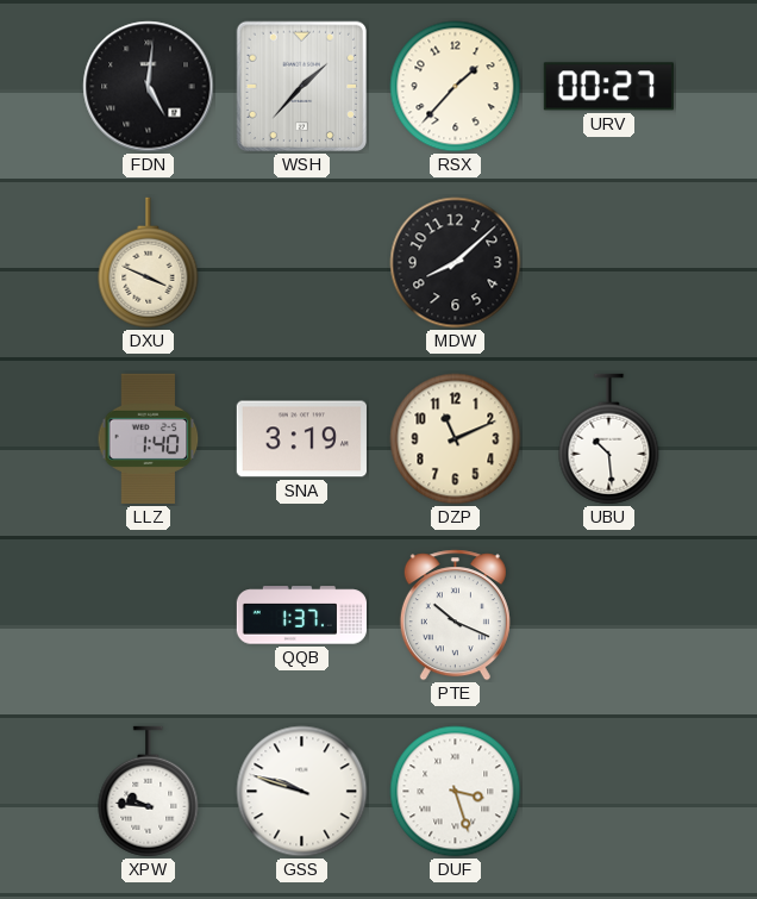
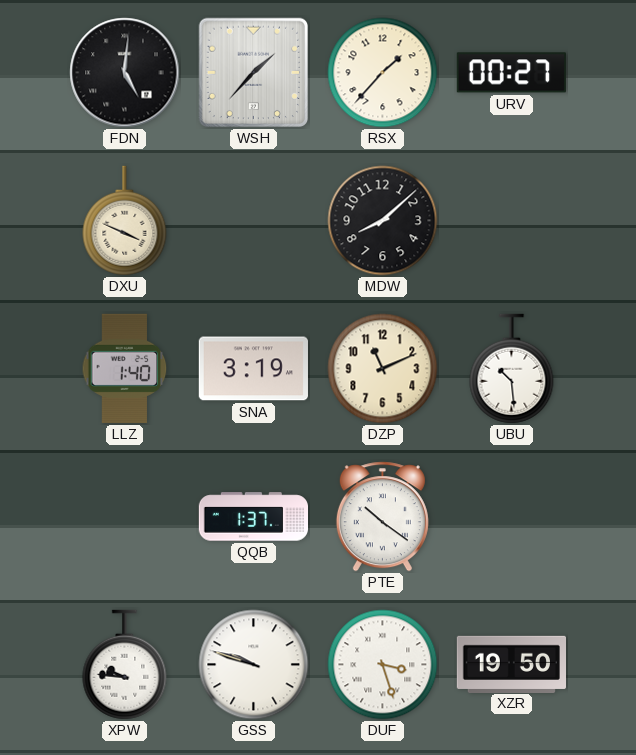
PTE: 10:19 -> 10:21
XZR: none -> 19:50
